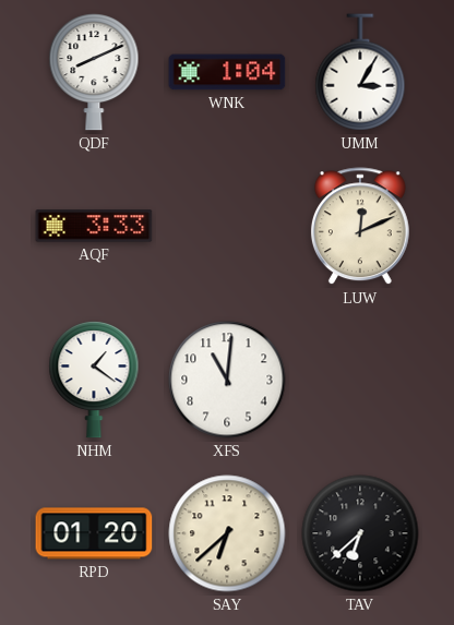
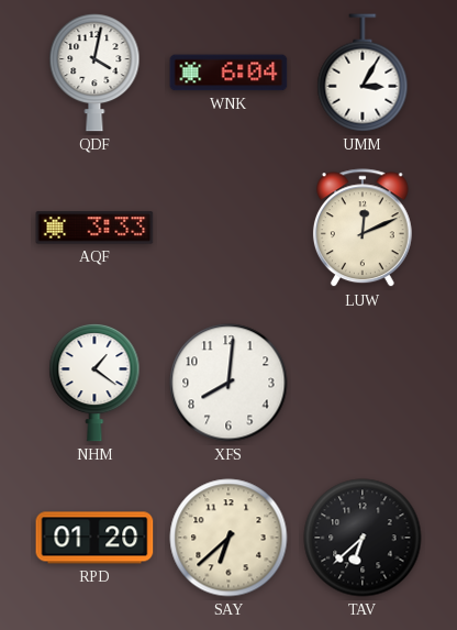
QDF: 8:11 -> 4:02
WNK: 1:04 -> 6:04
XFS: 11:01 -> 8:01
